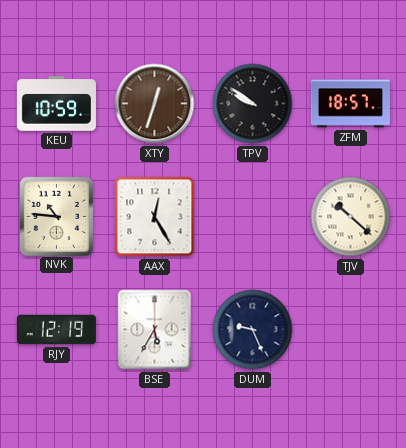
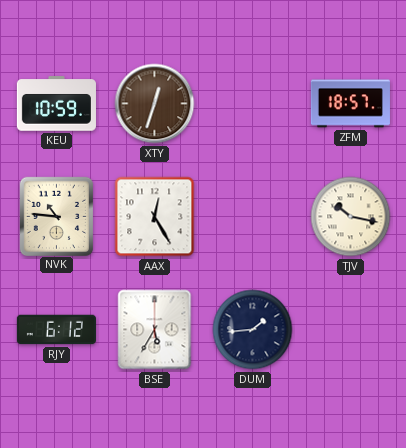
TPV: 9:51 -> none
TJV: 10:22 -> 10:17
RJY: 12:19 -> 6:12
DUM: 9:26 -> 1:44
